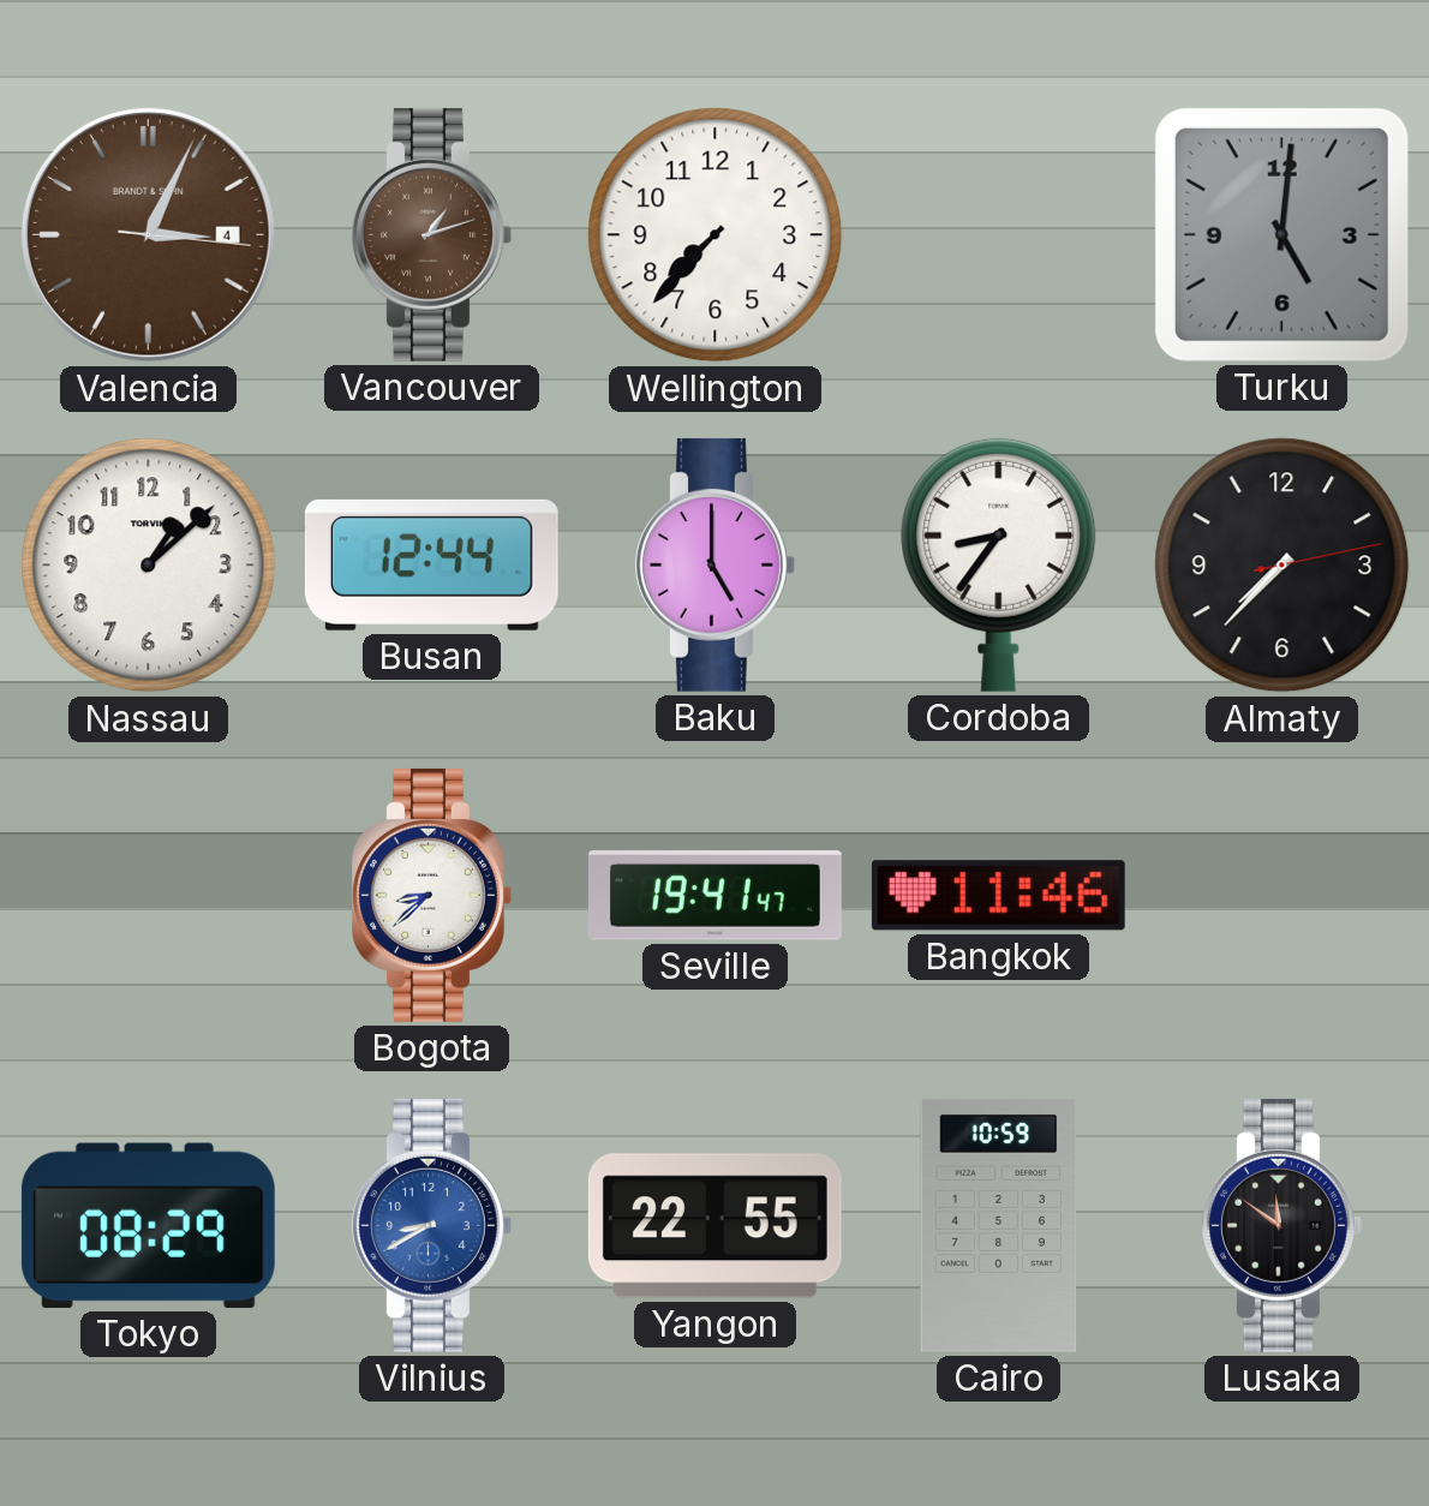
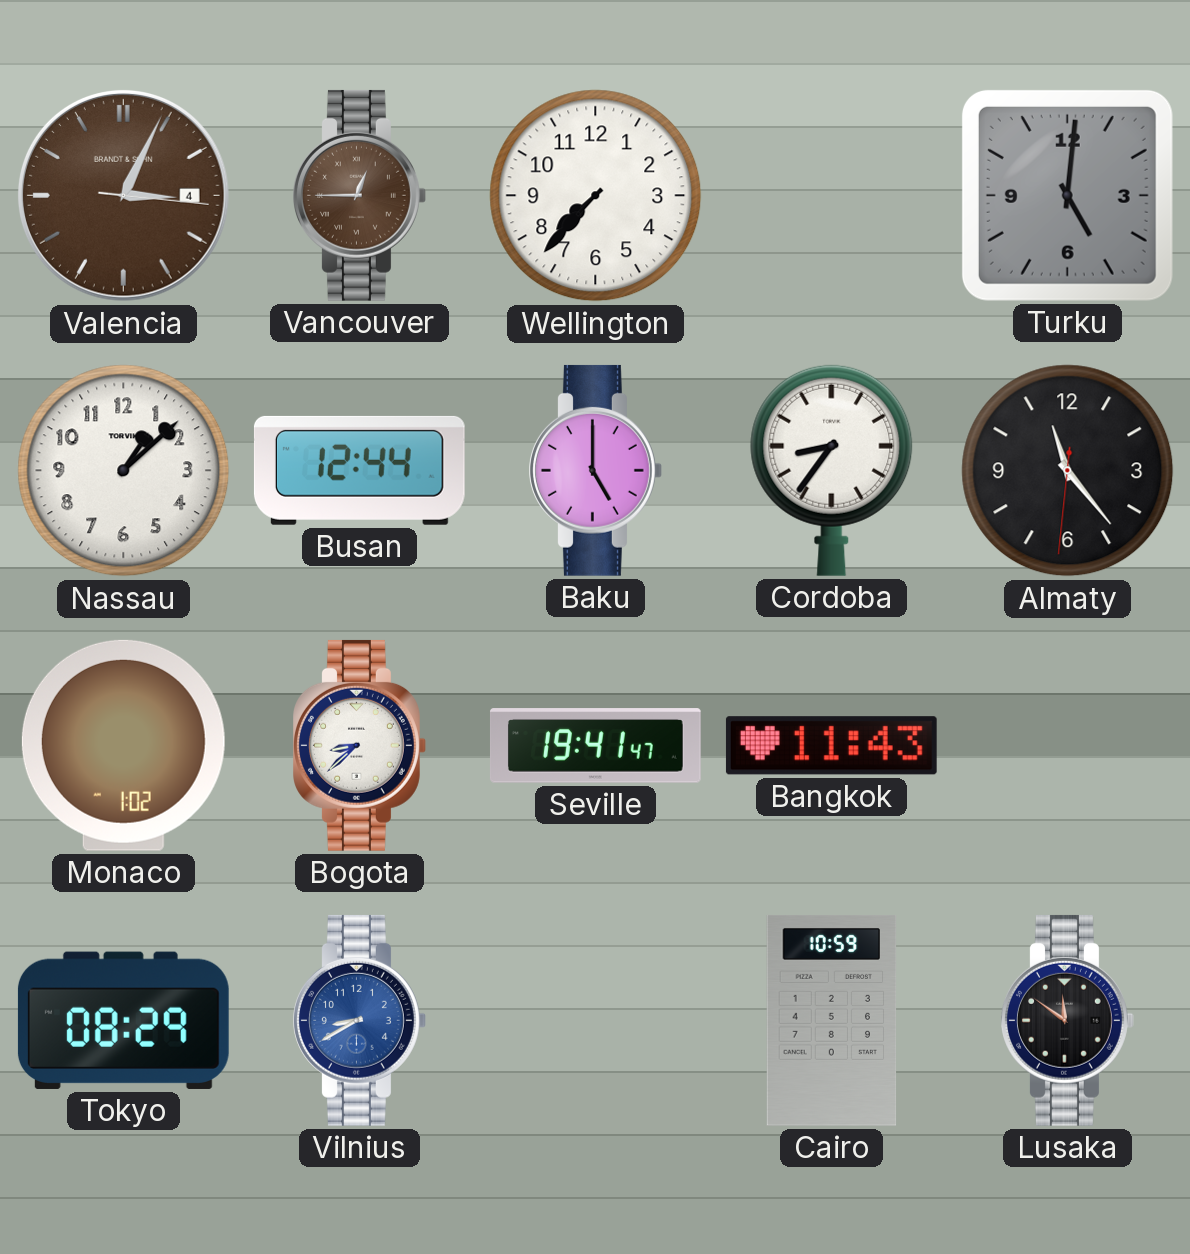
Vancouver: 1:12 -> 12:45
Almaty: 7:37 -> 11:23
Monaco: none -> 1:02
Bangkok: 11:46 -> 11:43
Yangon: 22:55 -> none
